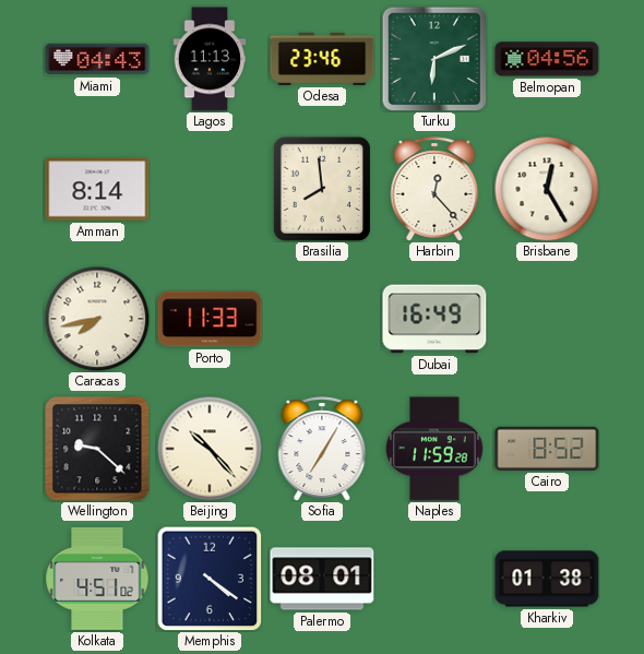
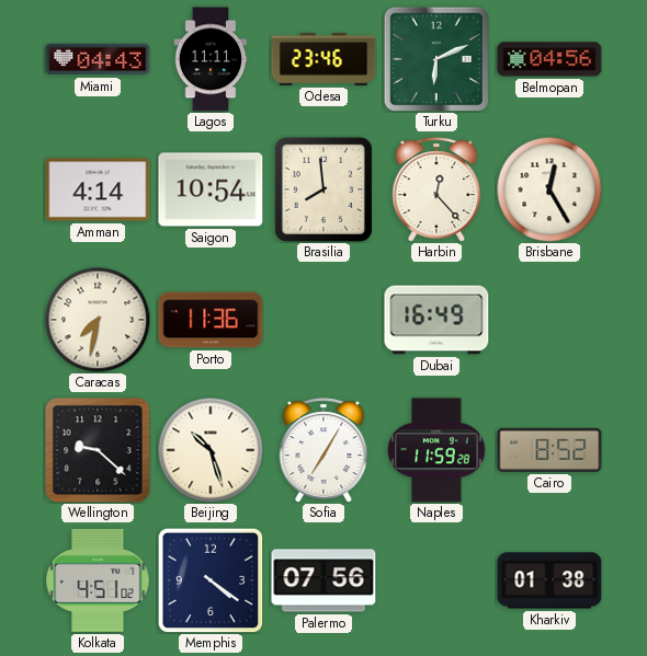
Lagos: 11:13 -> 11:11
Amman: 8:14 -> 4:14
Saigon: none -> 10:54
Caracas: 7:43 -> 7:32
Porto: 11:33 -> 11:36
Beijing: 10:23 -> 10:27
Palermo: 08:01 -> 07:56
